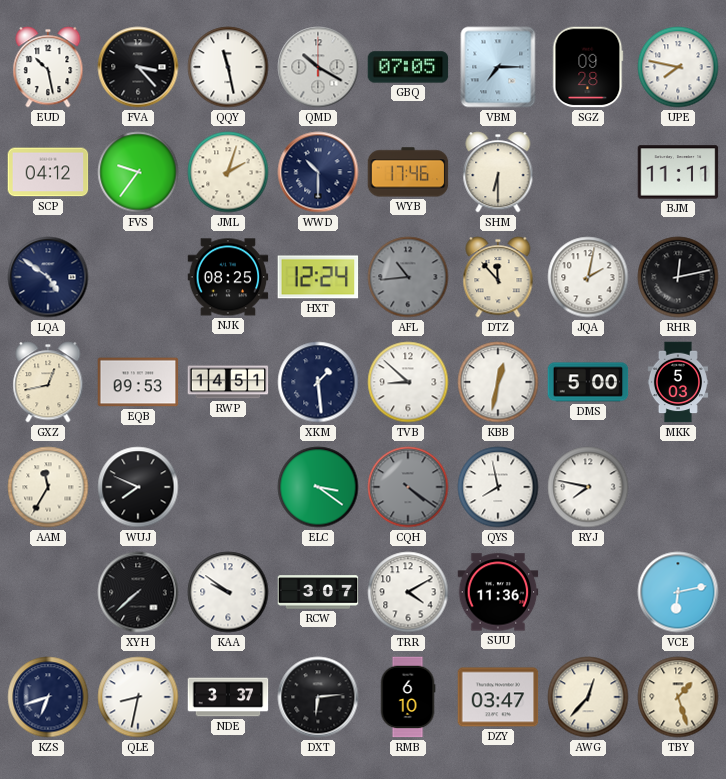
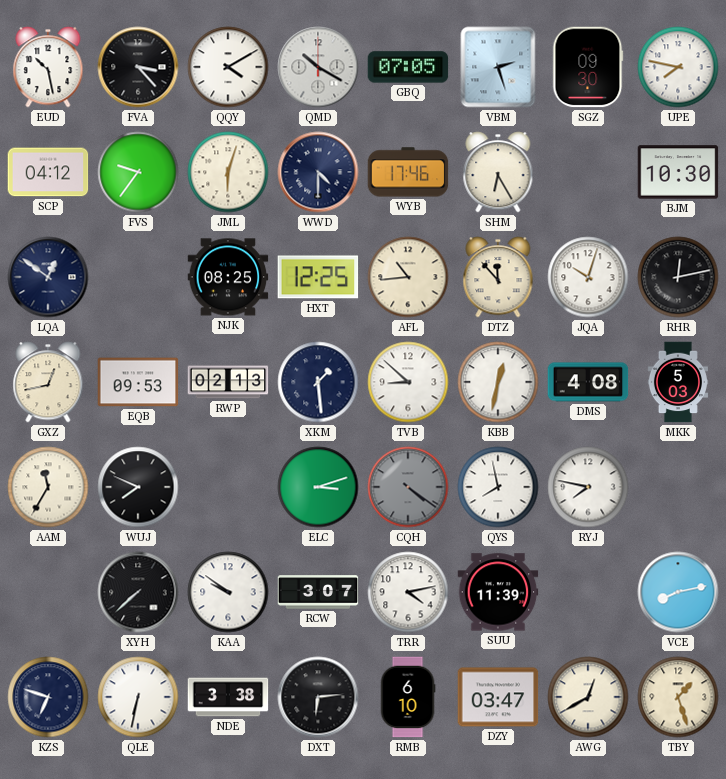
QQY: 11:28 -> 4:10
VBM: 7:15 -> 2:27
SGZ: 09:28 -> 09:30
JML: 2:03 -> 6:03
WWD: 10:30 -> 4:30
SHM: 6:30 -> 6:25
BJM: 11:11 -> 10:30
LQA: 4:51 -> 12:51
HXT: 12:24 -> 12:25
AFL dial: grey -> cream
JQA: 2:02 -> 10:03
RWP: 14:51 -> 02:13
DMS: 5:00 -> 4:08
ELC: 3:21 -> 3:12
TRR: 4:10 -> 4:13
SUU: 11:36 -> 11:39
VCE: 6:13 -> 8:13
KZS: 6:42 -> 6:48
QLE: 8:32 -> 6:32
NDE: 3:37 -> 3:38
AWG: 12:37 -> 12:40
